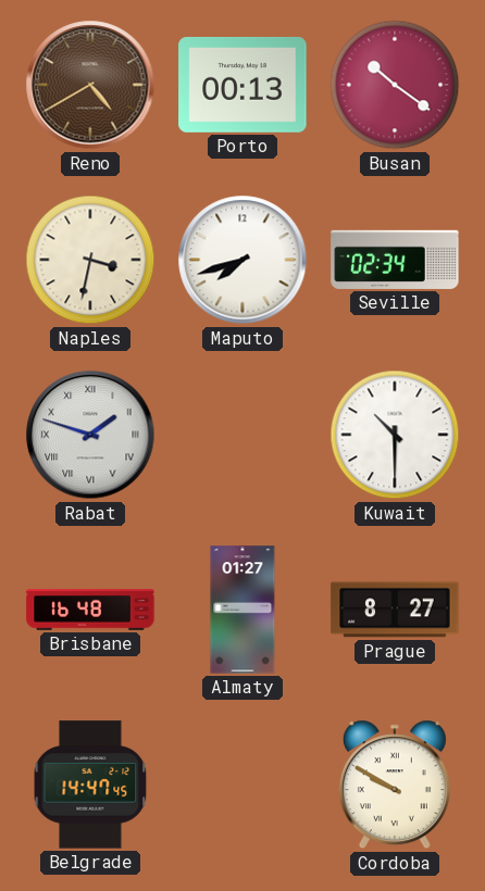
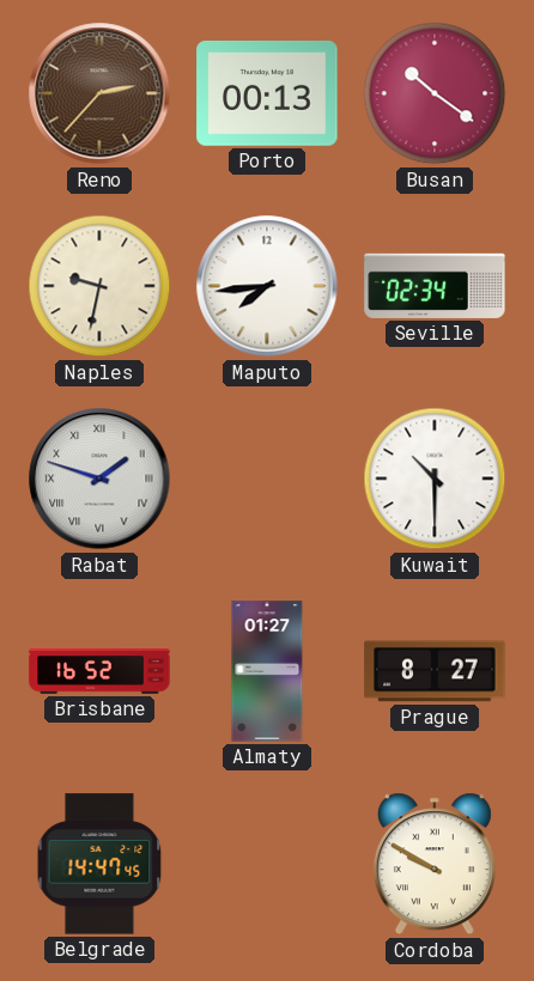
Reno: 4:40 -> 2:37
Naples: 3:32 -> 9:32
Maputo: 7:42 -> 7:44
Brisbane: 16:48 -> 16:52
